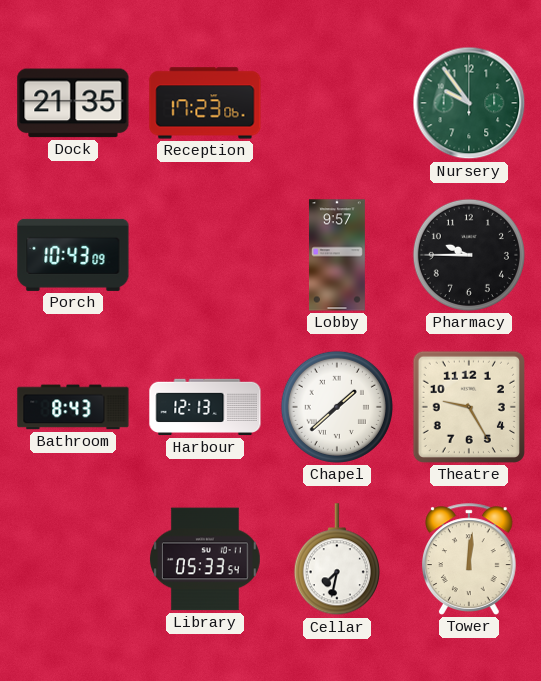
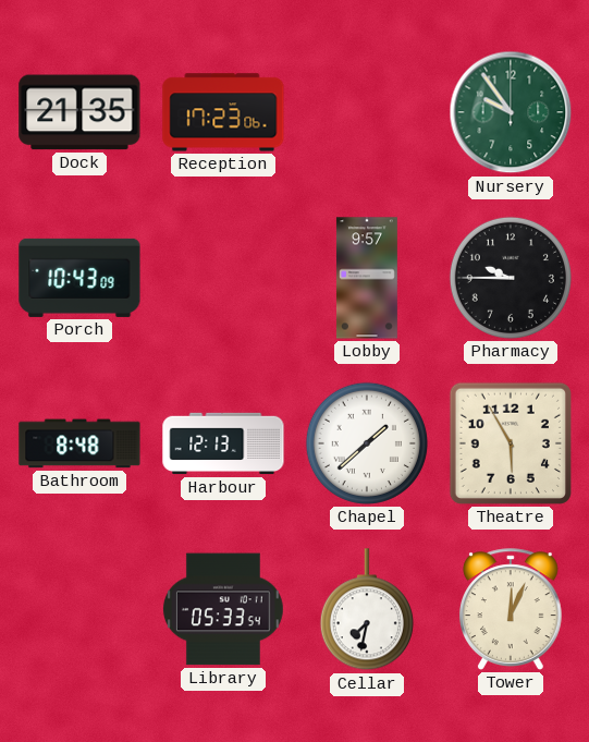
Bathroom: 8:43 -> 8:48
Theatre: 9:25 -> 5:55
Tower: 12:01 -> 12:04
